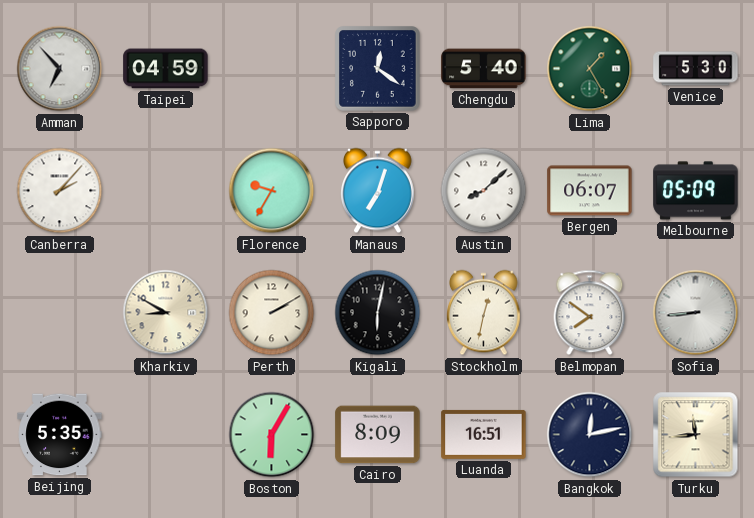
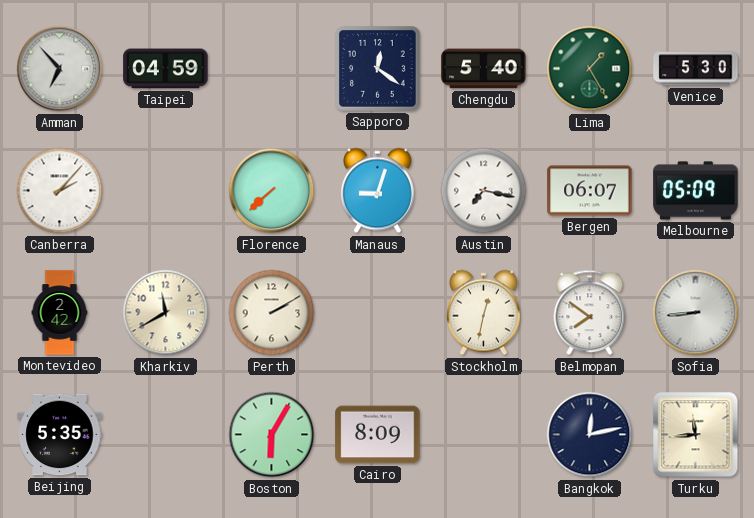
Florence: 9:35 -> 7:38
Manaus: 7:03 -> 9:03
Austin: 8:08 -> 7:17
Montevideo: none -> 2:42
Kharkiv: 8:50 -> 11:40
Kigali: 6:02 -> none
Luanda: 16:51 -> none
